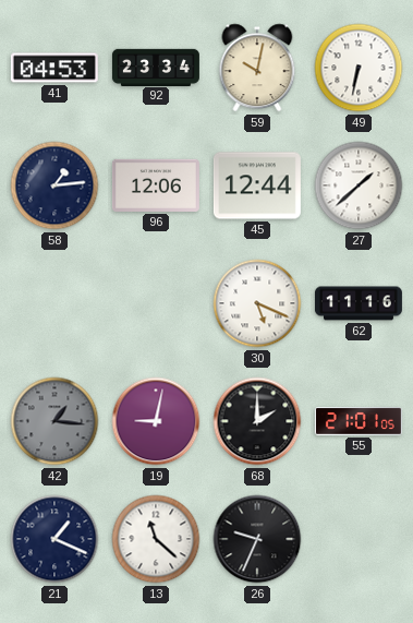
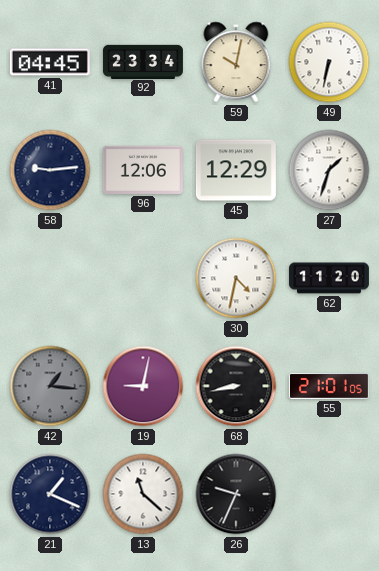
41: 04:53 -> 04:45
58: 1:14 -> 9:14
45: 12:44 -> 12:29
27: 1:38 -> 1:33
30: 5:19 -> 4:32
62: 11:16 -> 11:20
68: 2:00 -> 8:43
